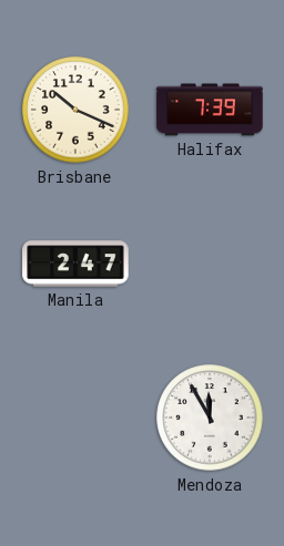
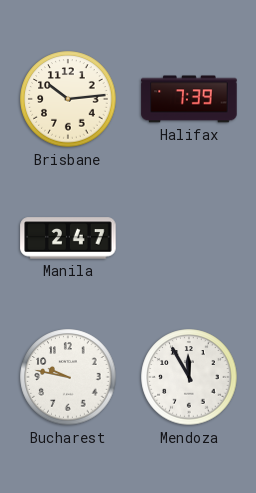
Brisbane: 10:19 -> 10:14
Bucharest: none -> 9:47
